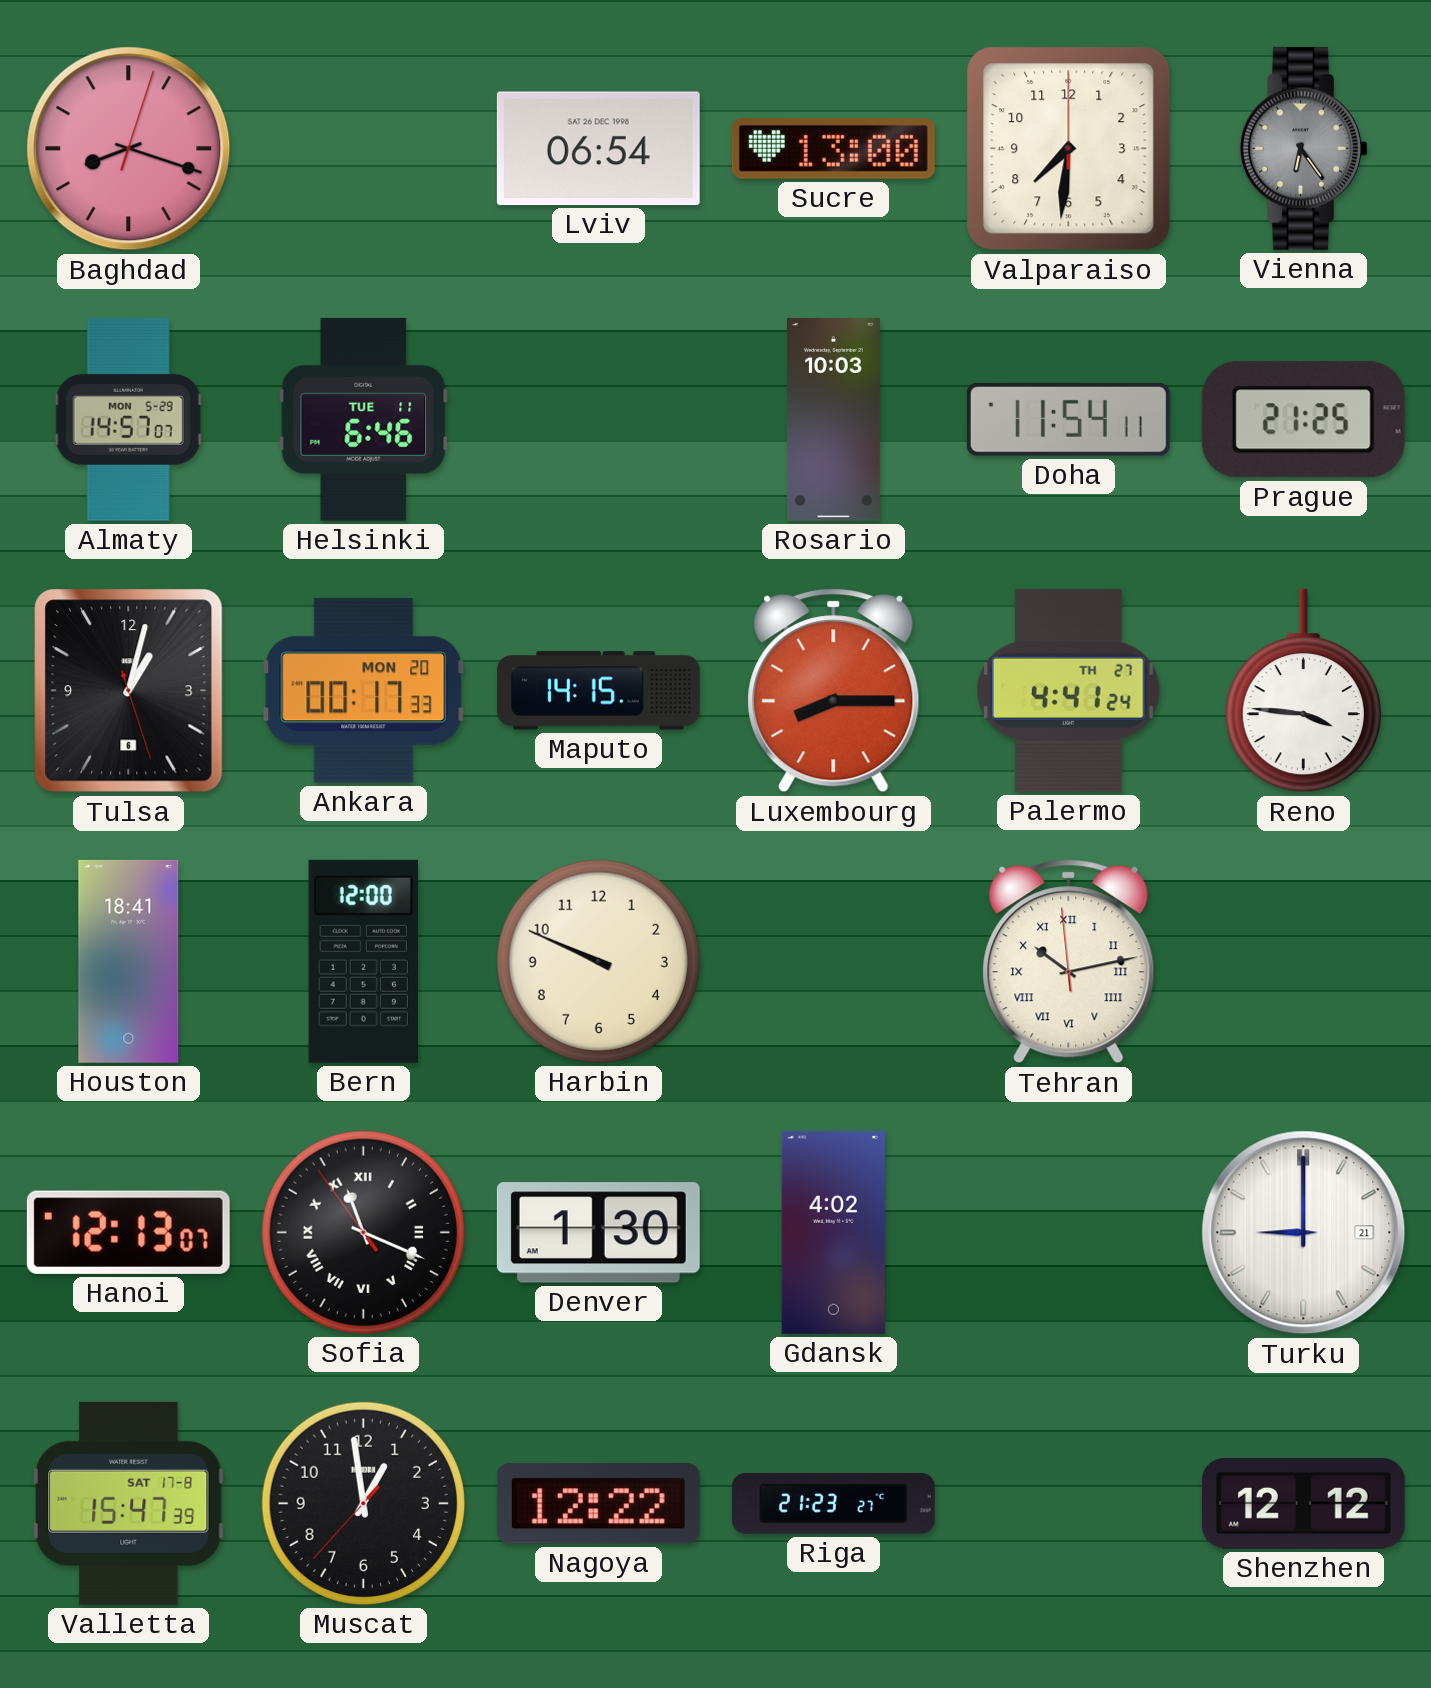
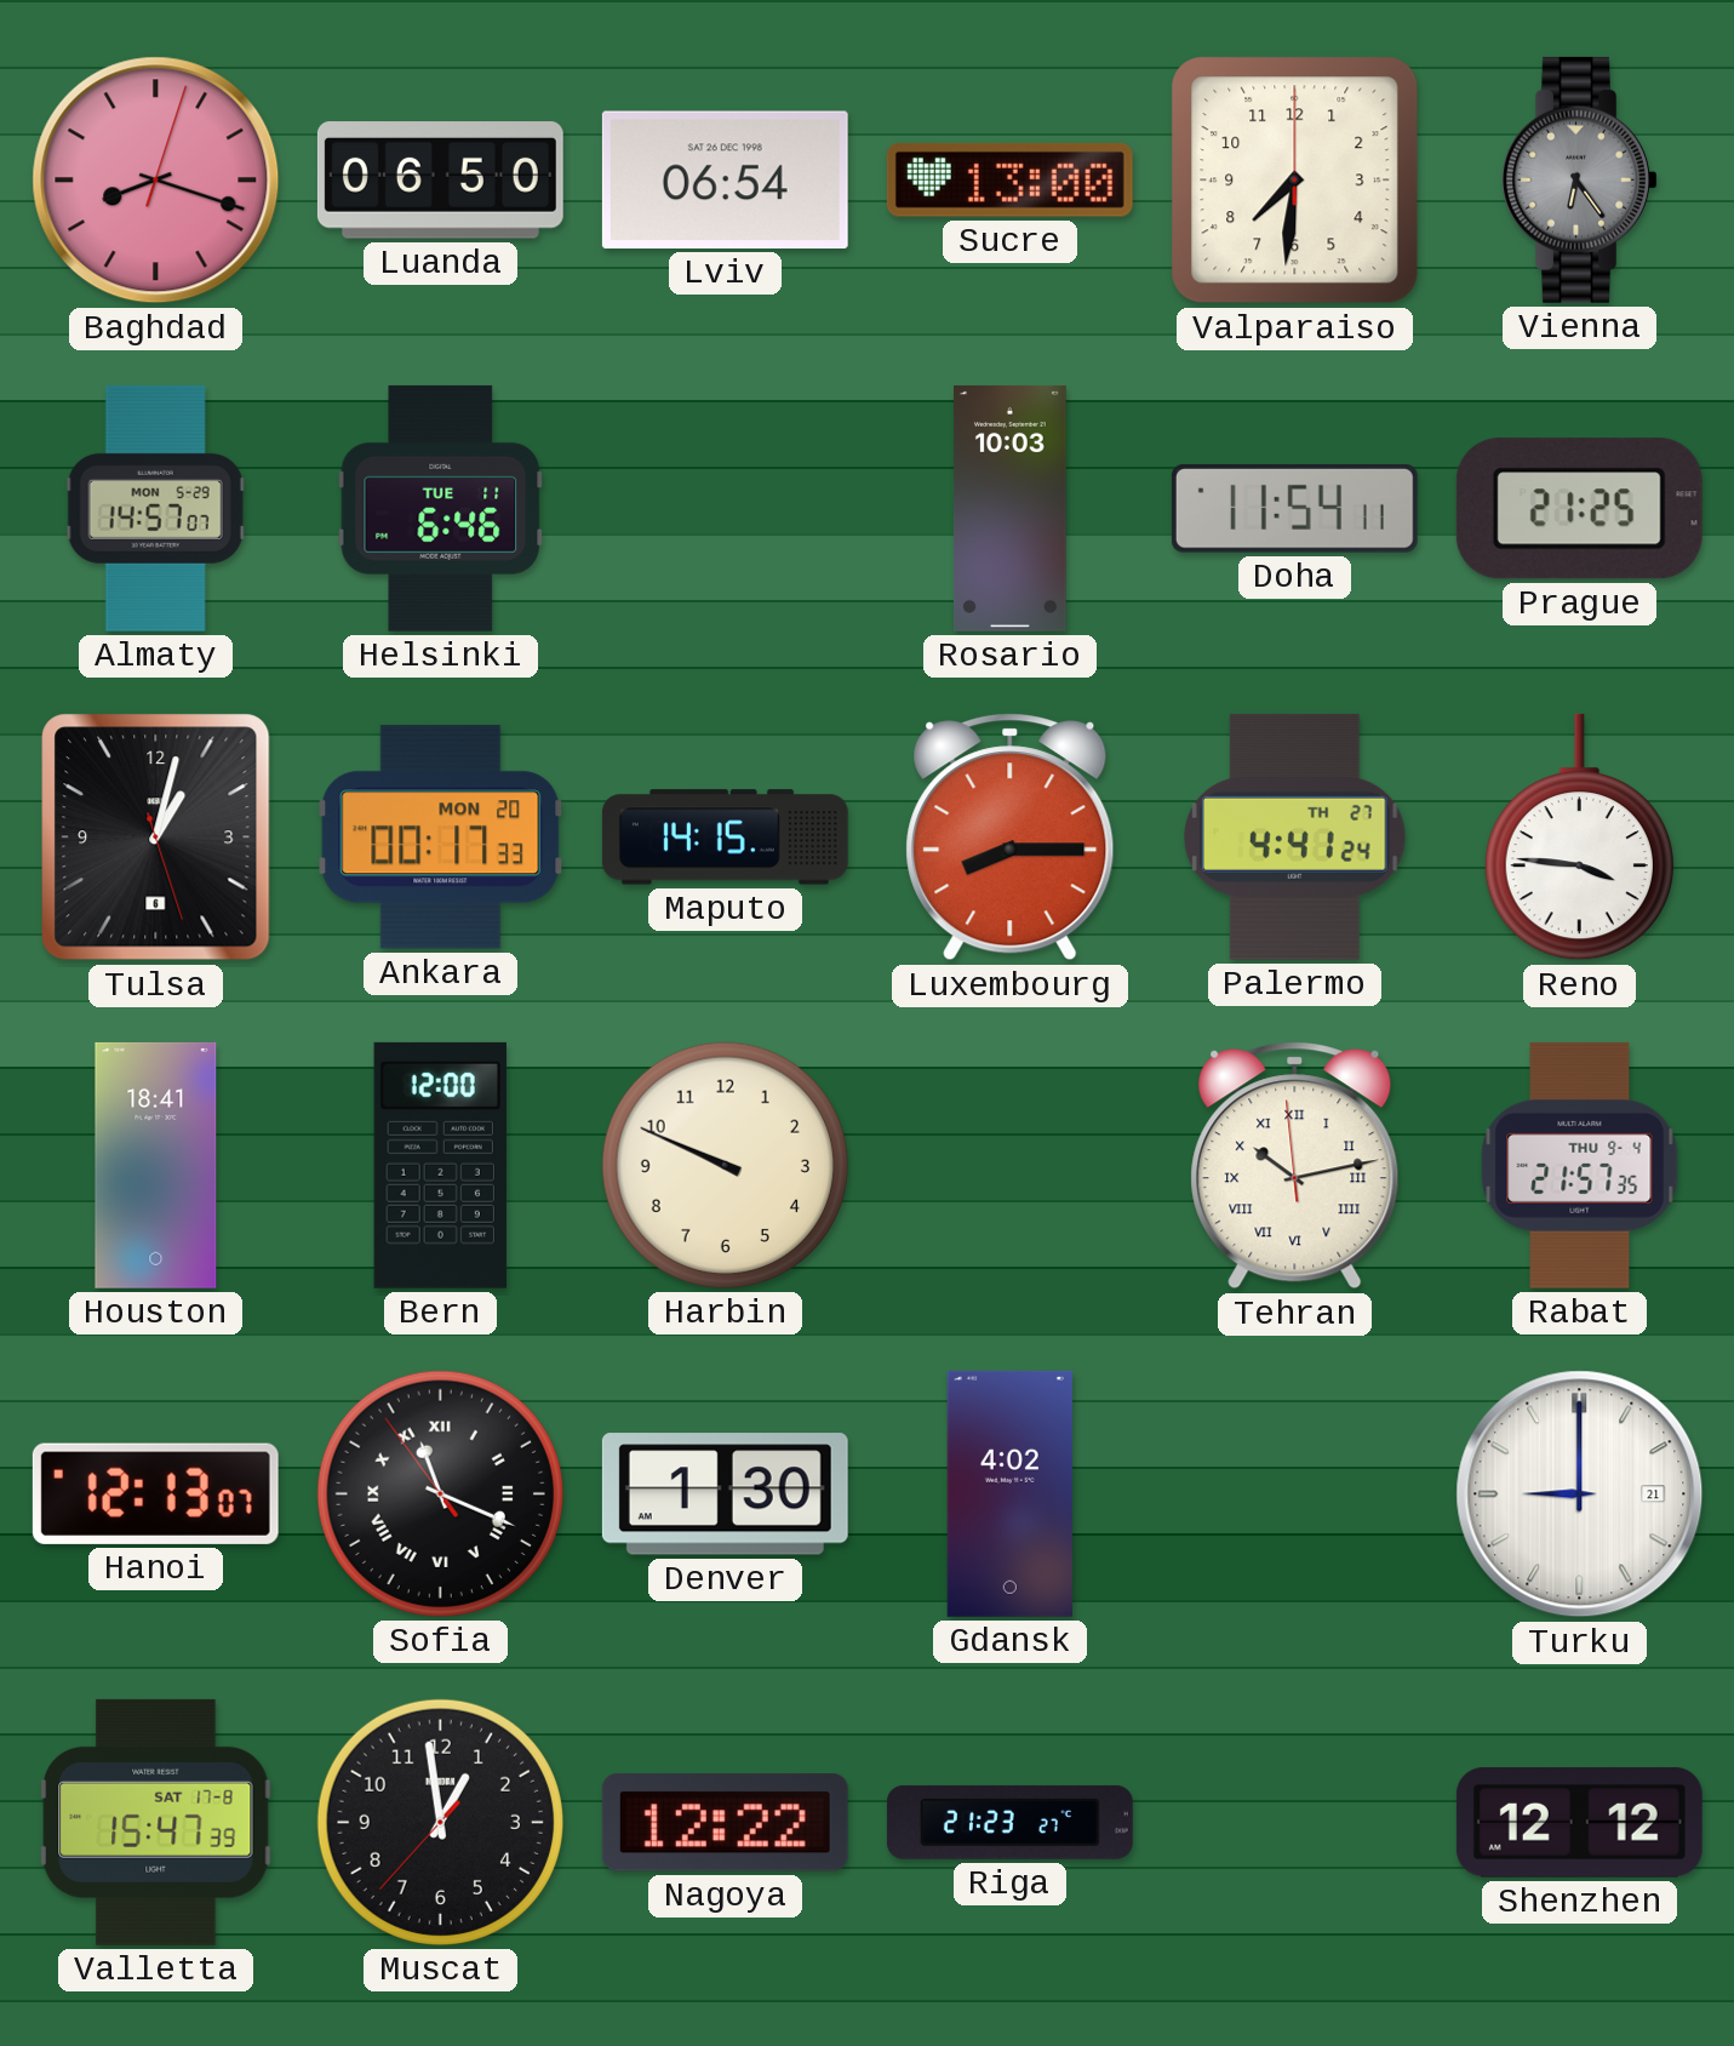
Luanda: none -> 06:50
Rabat: none -> 21:57
